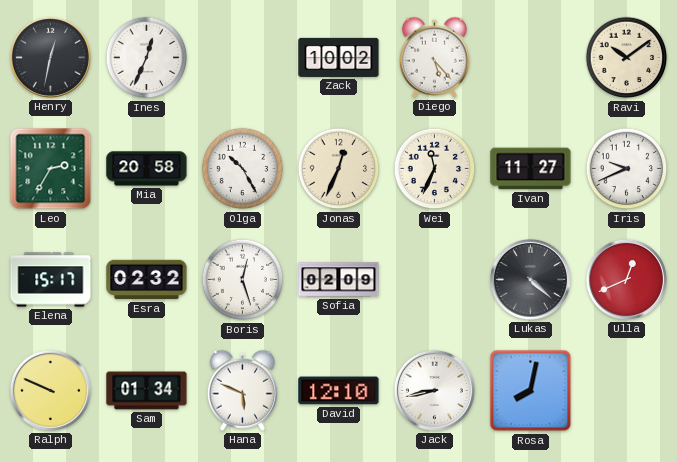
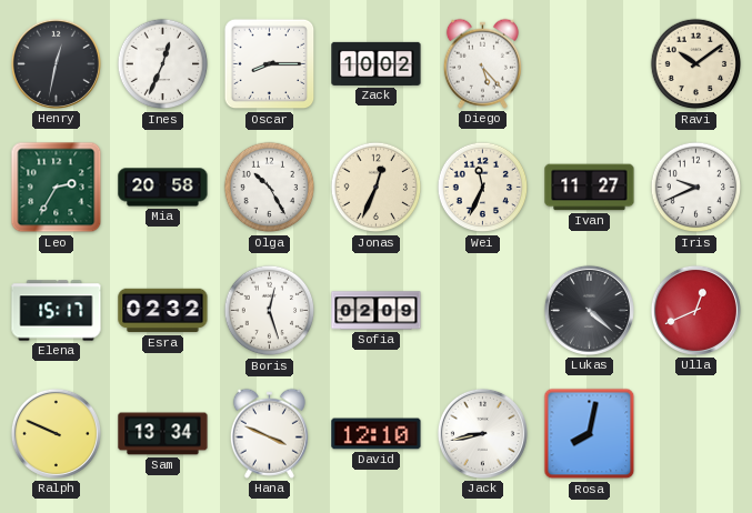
Oscar: none -> 8:15
Sam: 01:34 -> 13:34
Hana: 5:49 -> 3:49
